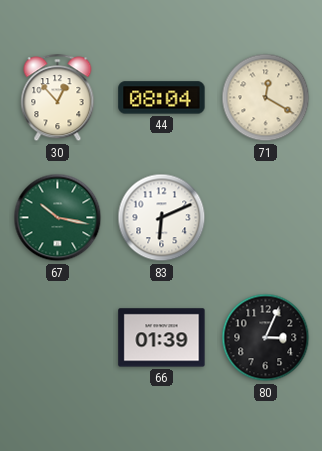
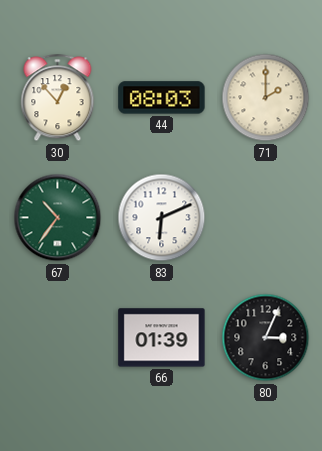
44: 08:04 -> 08:03
71: 12:20 -> 2:00
67: 10:17 -> 10:36
